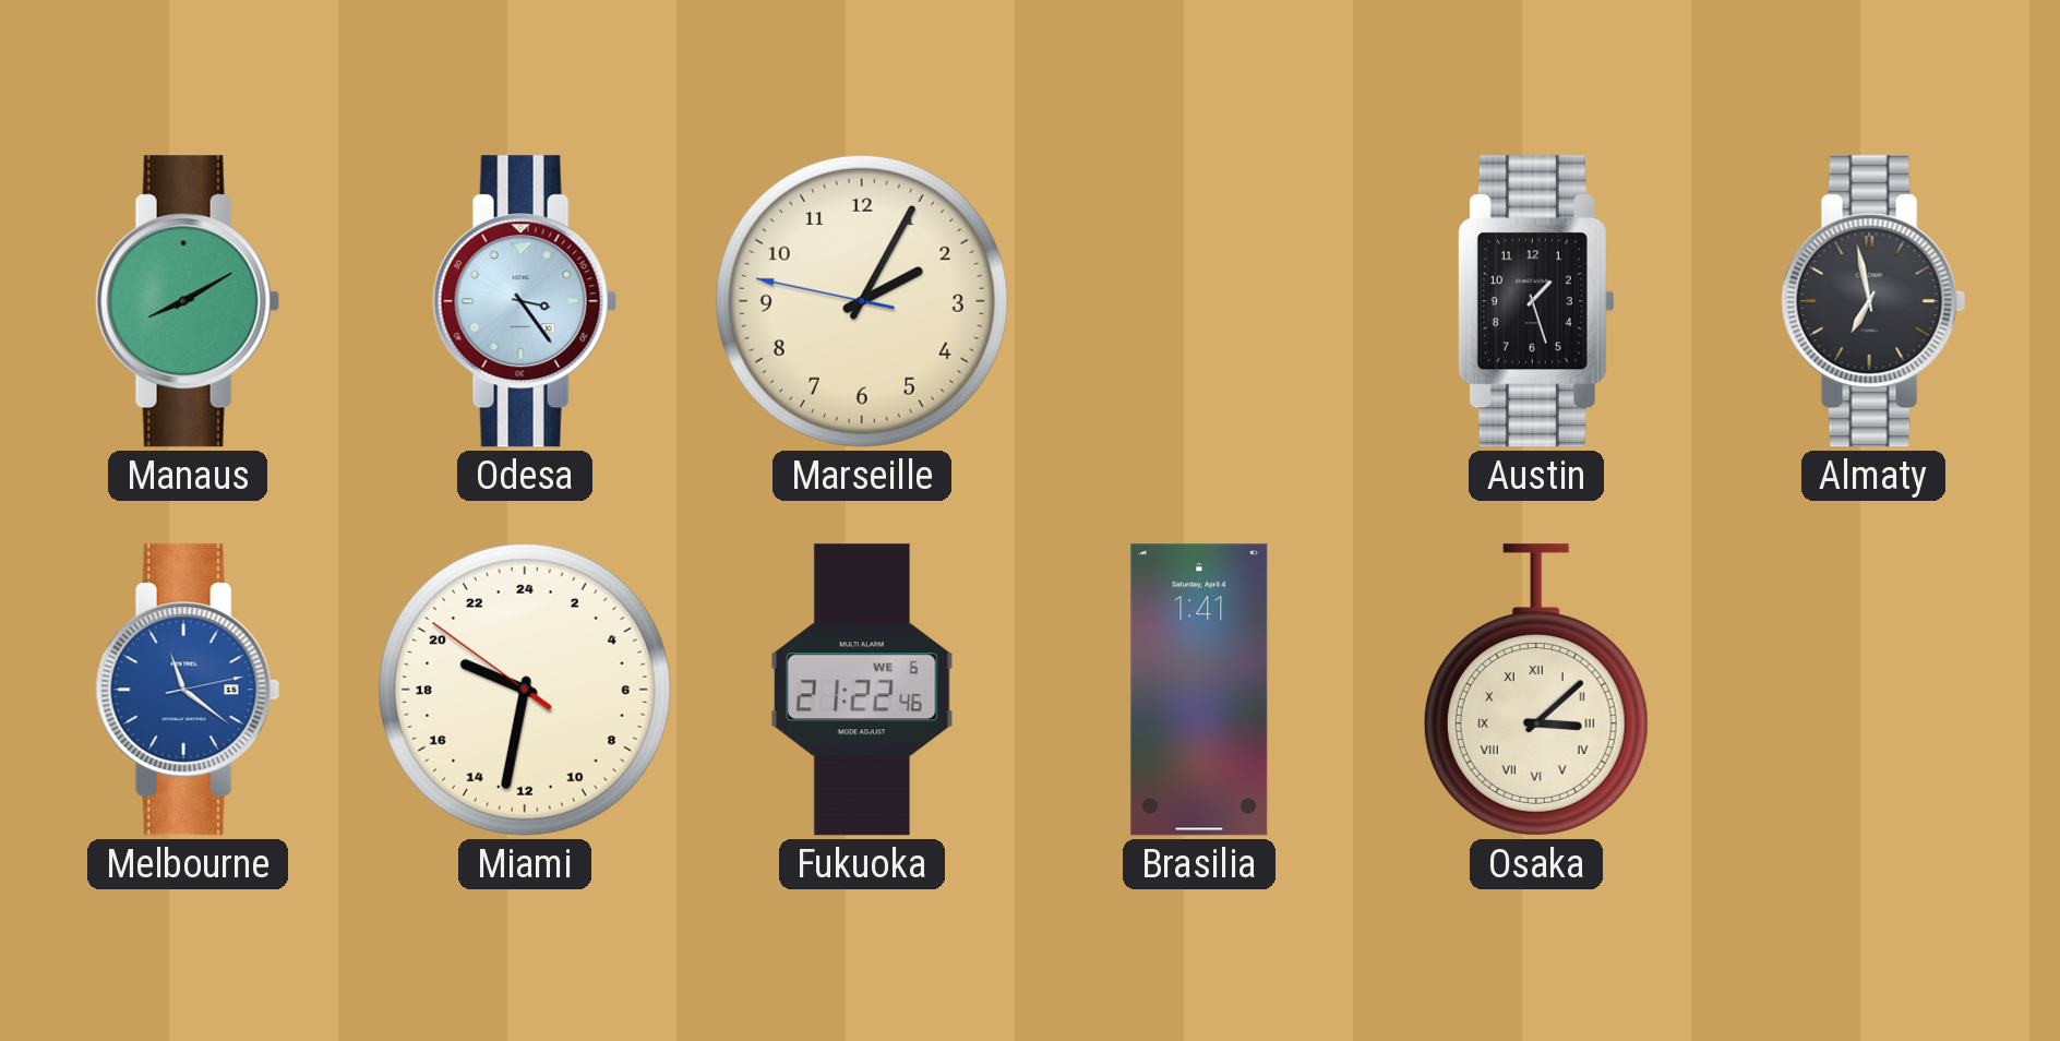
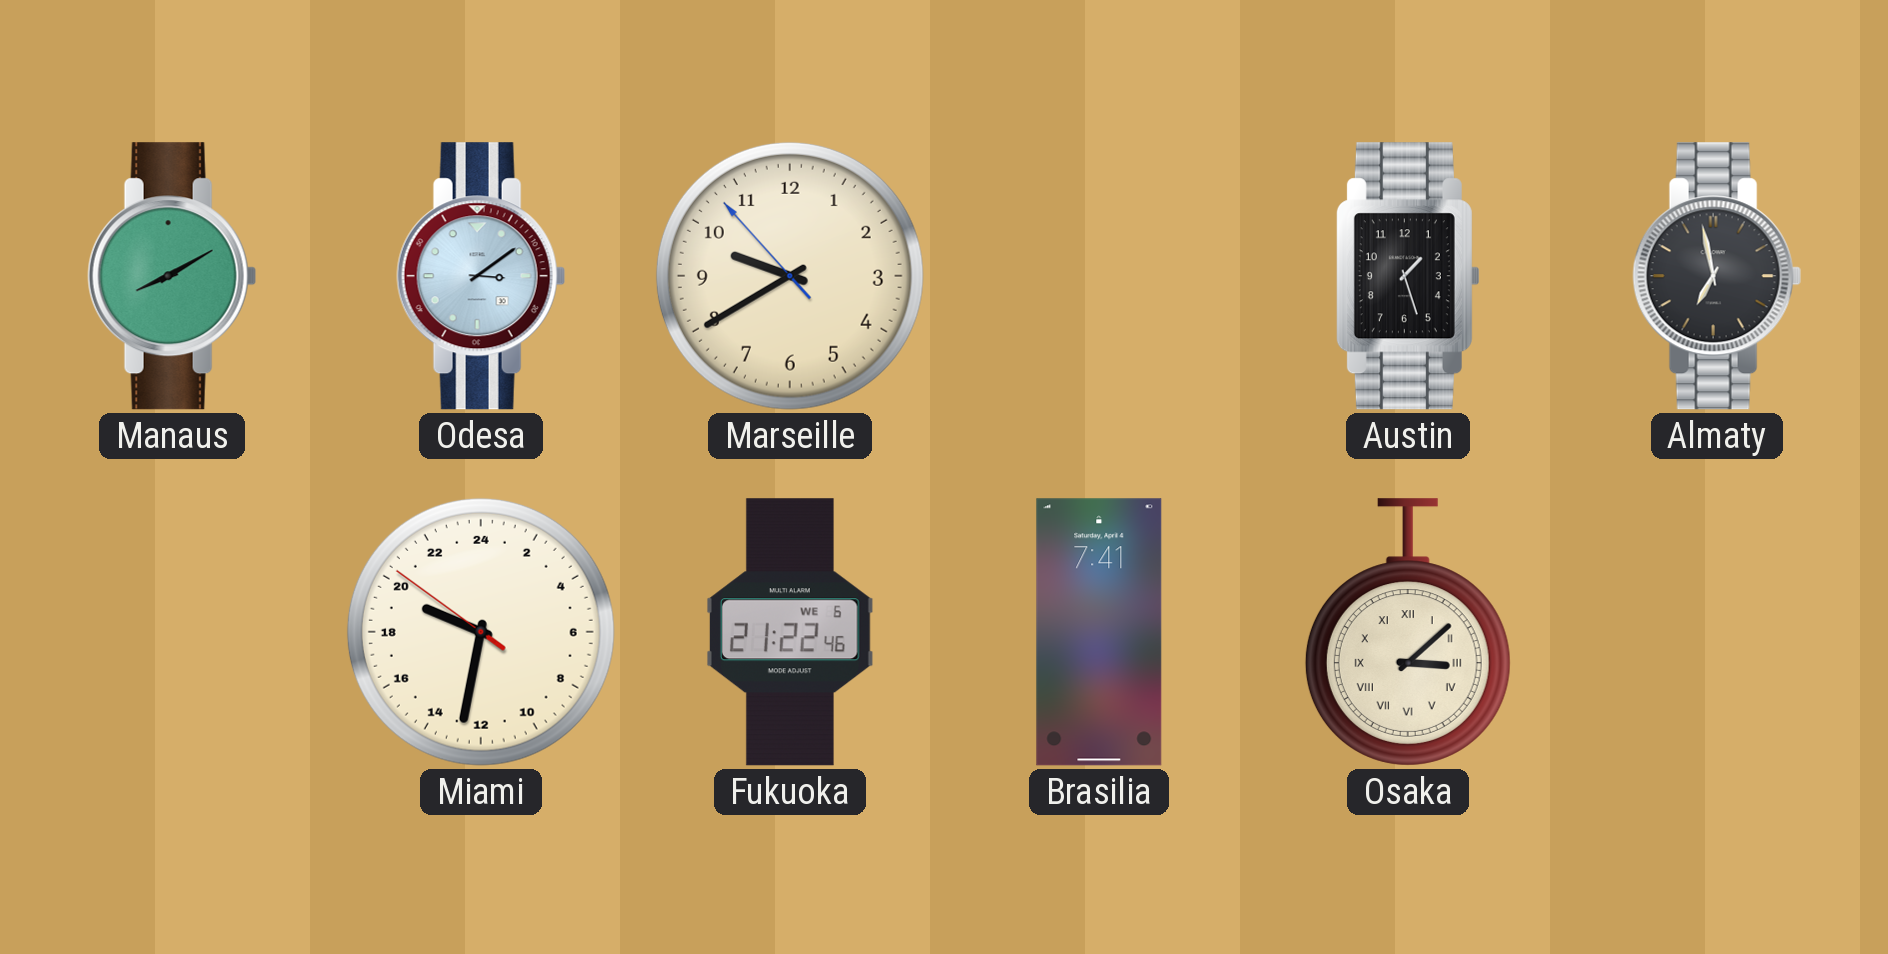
Odesa: 3:24 -> 3:09
Marseille: 2:04 -> 9:39
Melbourne: 11:21 -> none
Brasilia: 1:41 -> 7:41
